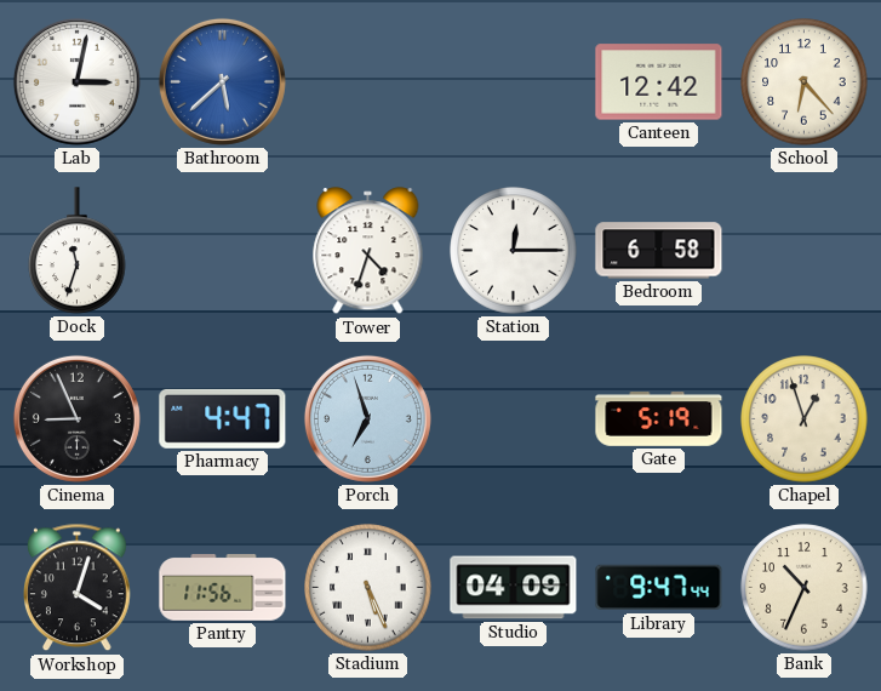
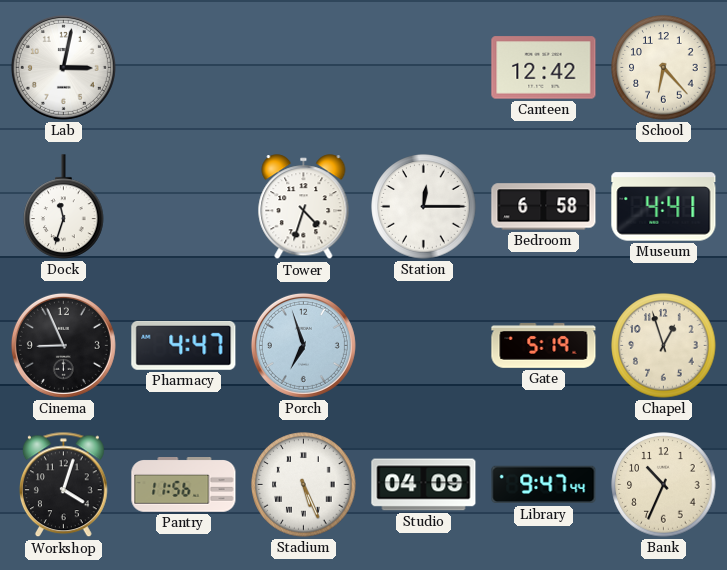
Bathroom: 5:38 -> none
Museum: none -> 4:41
